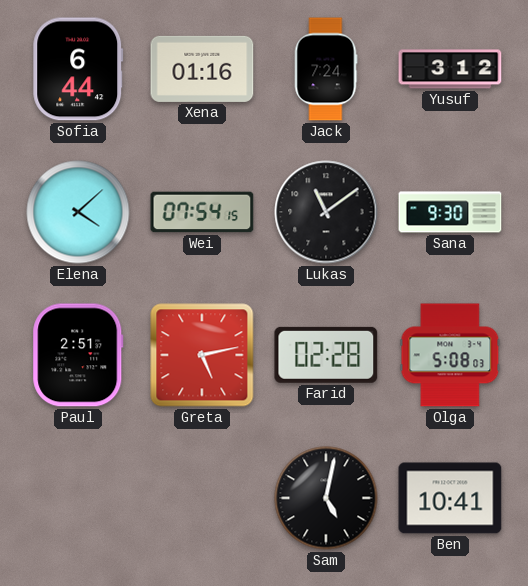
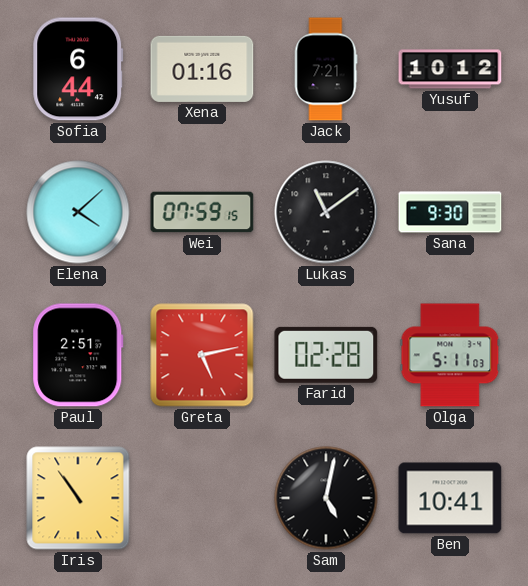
Jack: 7:24 -> 7:21
Yusuf: 3:12 -> 10:12
Wei: 07:54 -> 07:59
Olga: 5:08 -> 5:11
Iris: none -> 10:54
